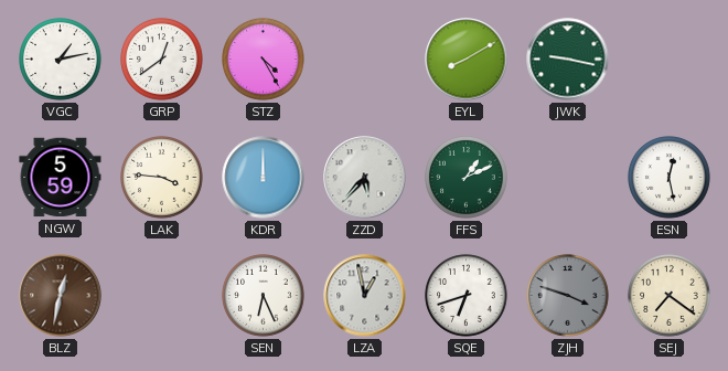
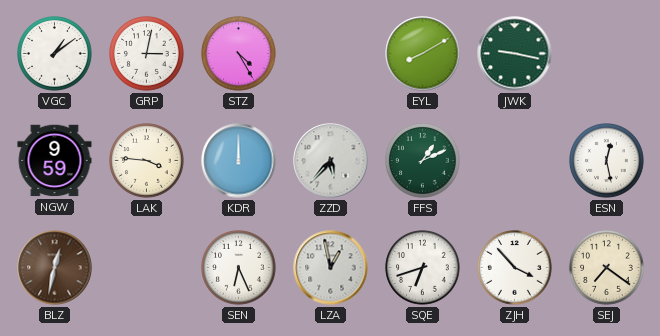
VGC: 1:13 -> 1:09
GRP: 12:39 -> 3:02
NGW: 5:59 -> 9:59
ZJH: 3:48 -> 3:53
ZJH dial: grey -> white
